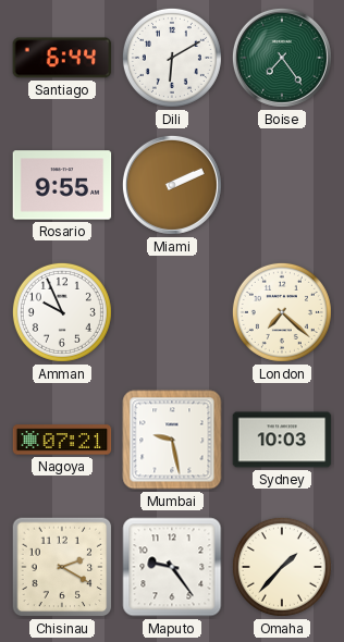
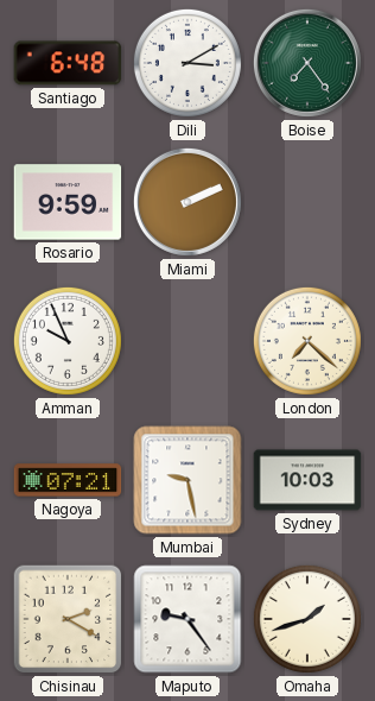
Santiago: 6:44 -> 6:48
Dili: 6:10 -> 3:10
Rosario: 9:55 -> 9:59
Omaha: 1:37 -> 1:42
